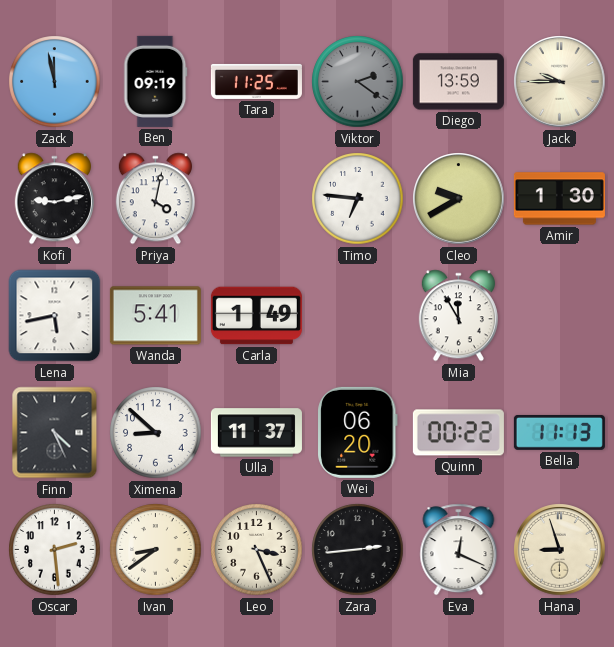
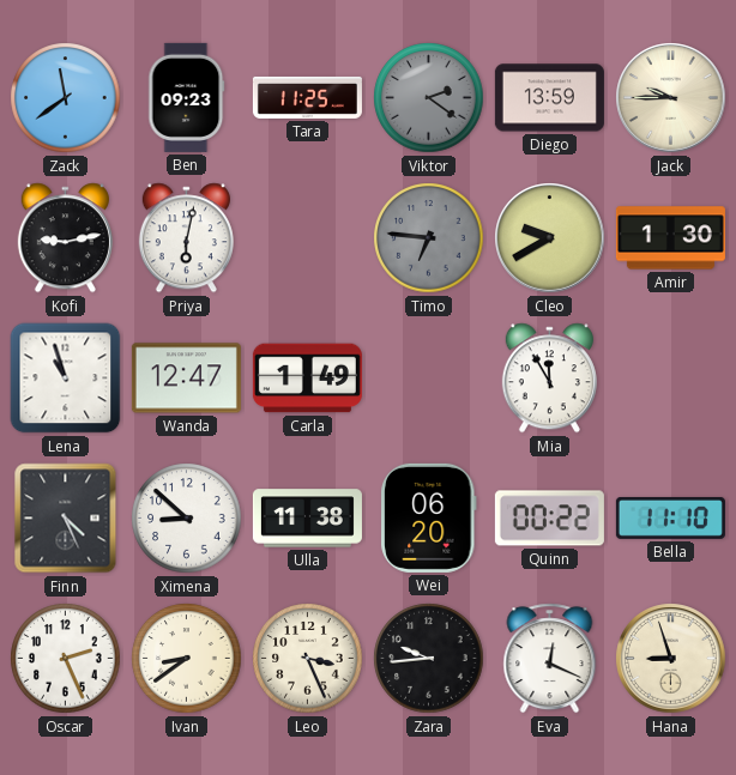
Zack: 11:58 -> 11:39
Ben: 09:19 -> 09:23
Priya: 4:02 -> 6:02
Timo dial: white -> grey
Lena: 5:43 -> 10:57
Wanda: 5:41 -> 12:47
Ulla: 11:37 -> 11:38
Bella: 11:13 -> 11:10
Oscar: 2:29 -> 2:26
Zara: 2:44 -> 9:44
